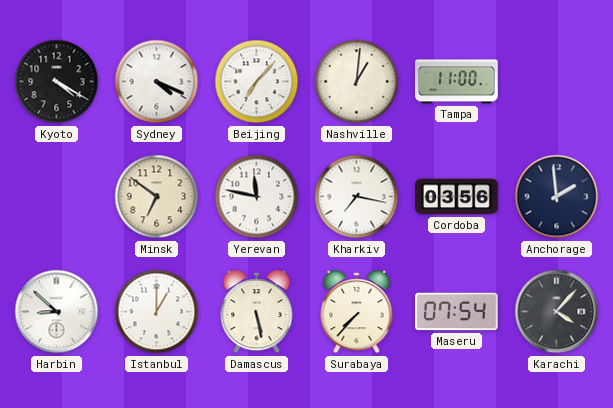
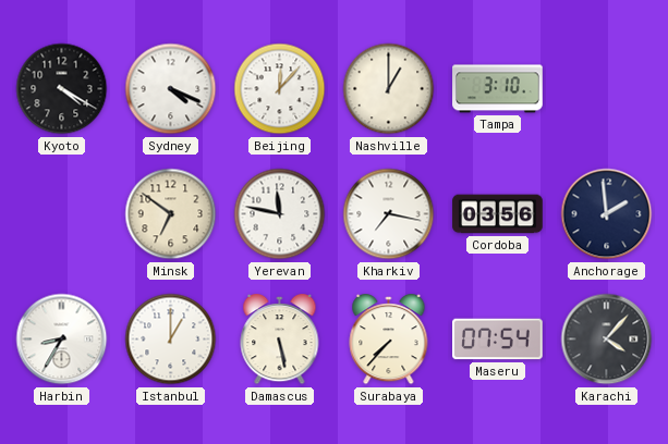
Beijing: 7:07 -> 12:07
Nashville: 1:01 -> 1:00
Tampa: 11:00 -> 3:10
Harbin: 8:52 -> 8:35
